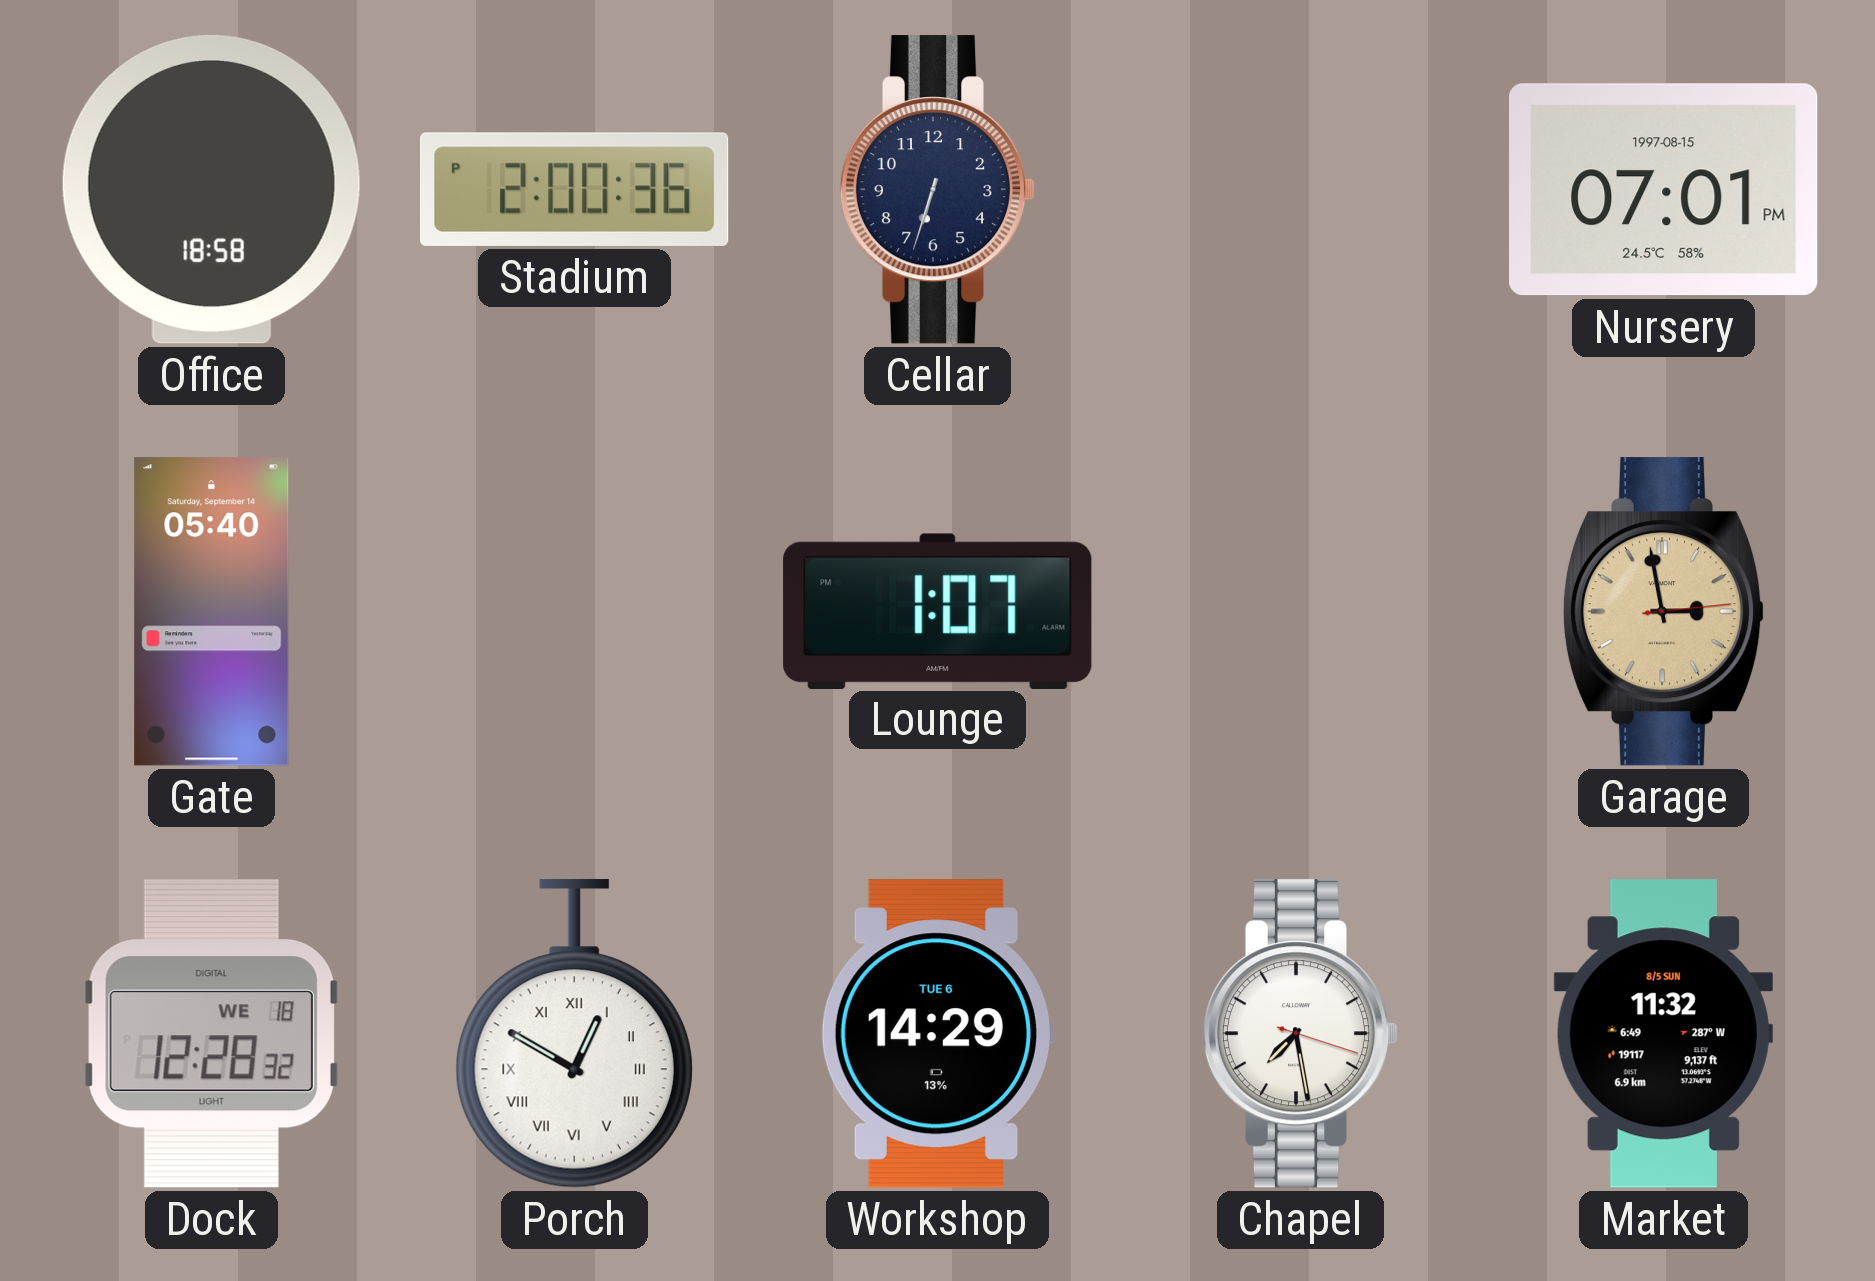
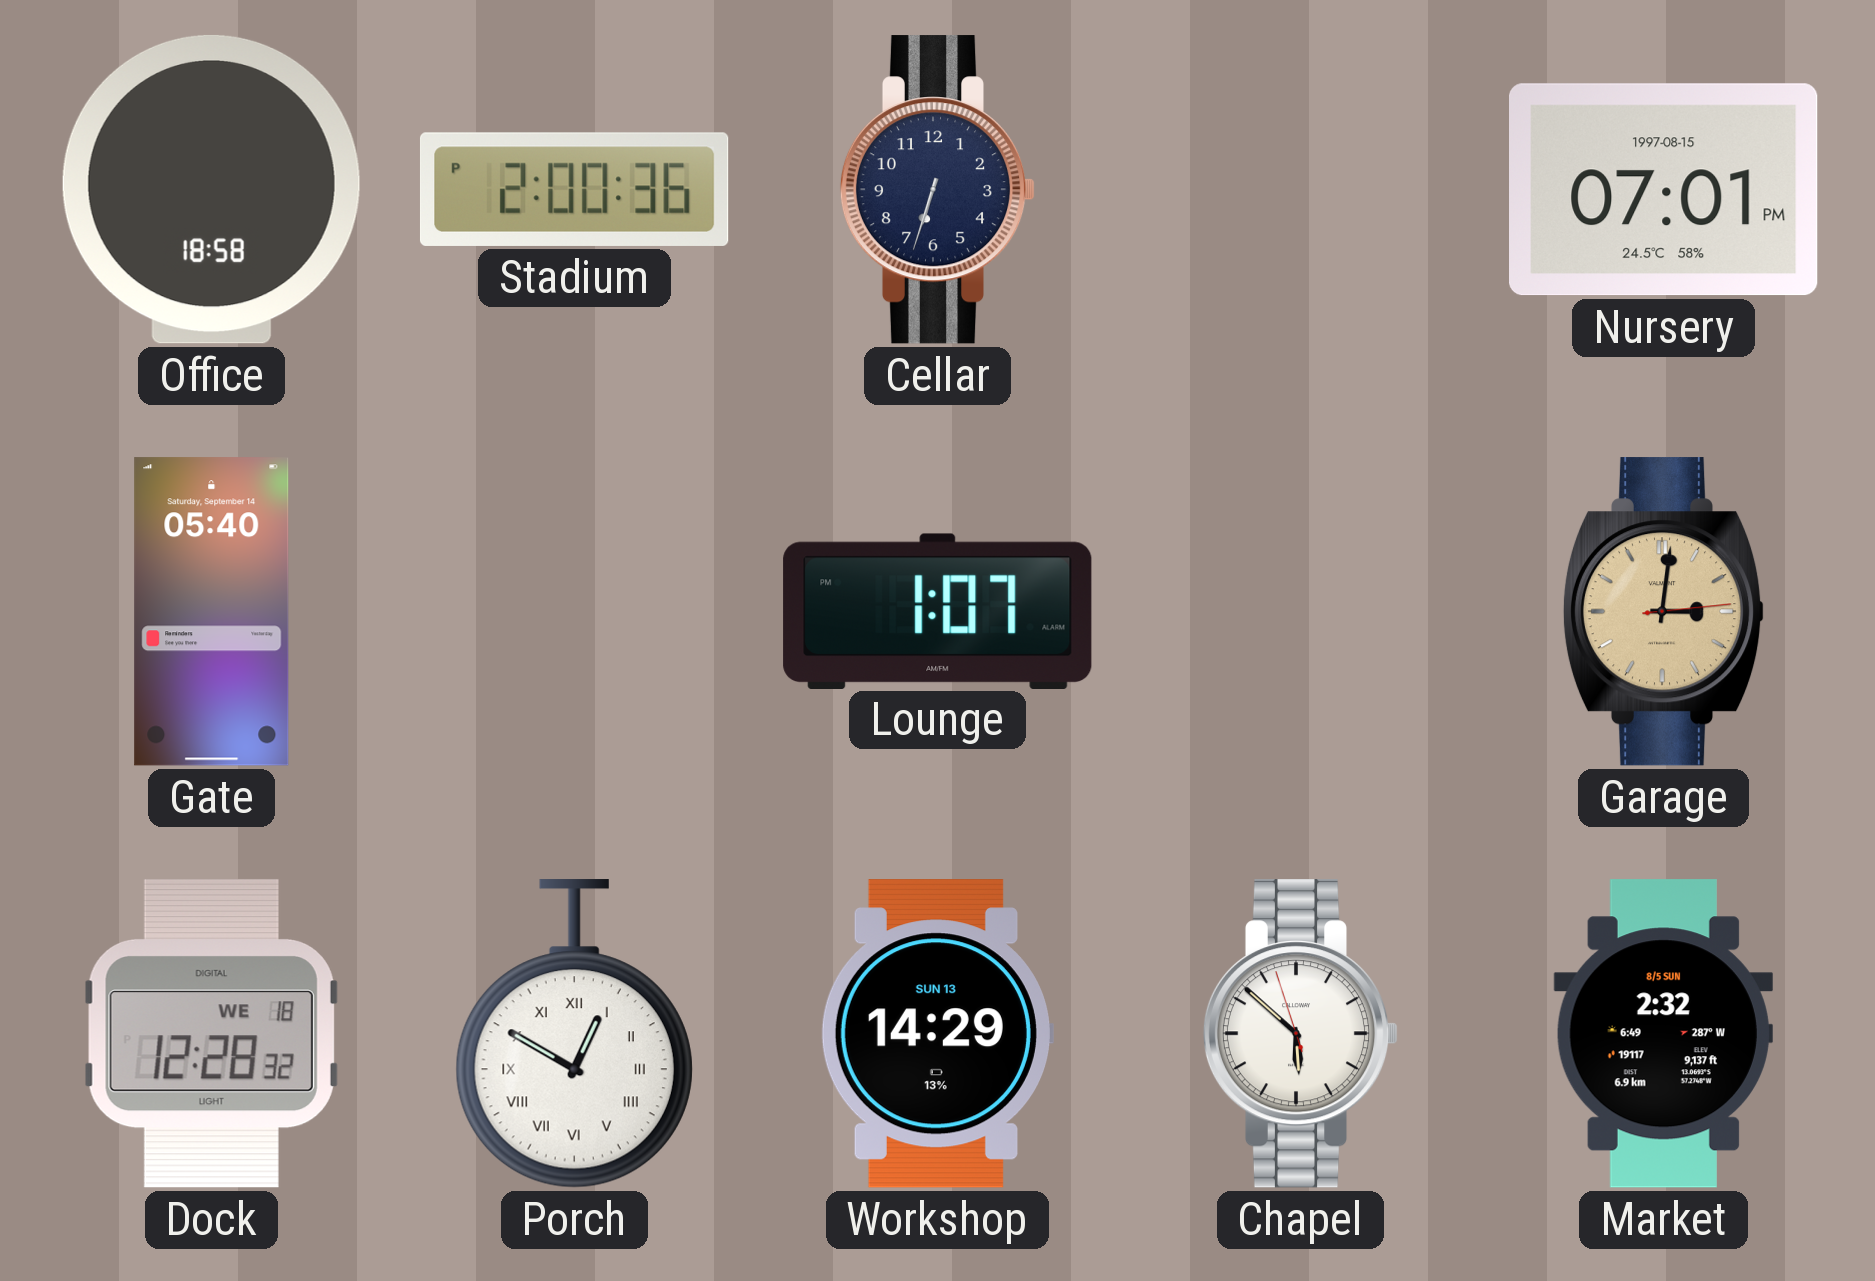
Garage: 2:58 -> 3:01
Workshop date: TUE 6 -> SUN 13
Chapel: 7:28 -> 5:51
Market: 11:32 -> 2:32
